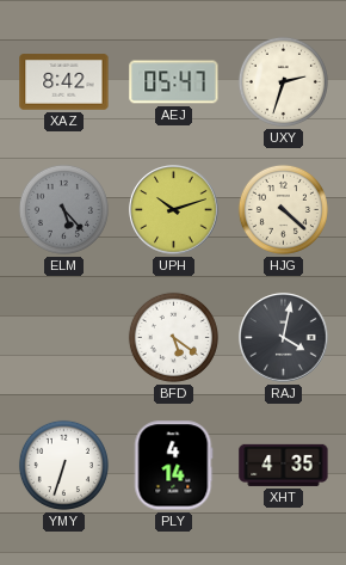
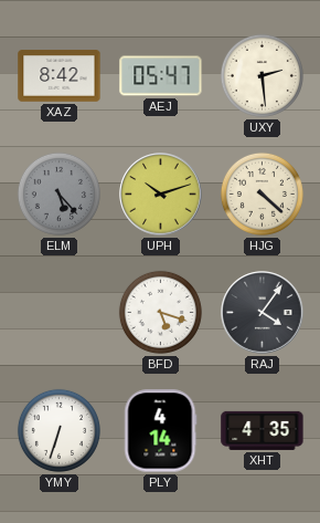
UXY: 2:33 -> 2:29
BFD: 5:21 -> 5:18
RAJ: 4:02 -> 4:06
